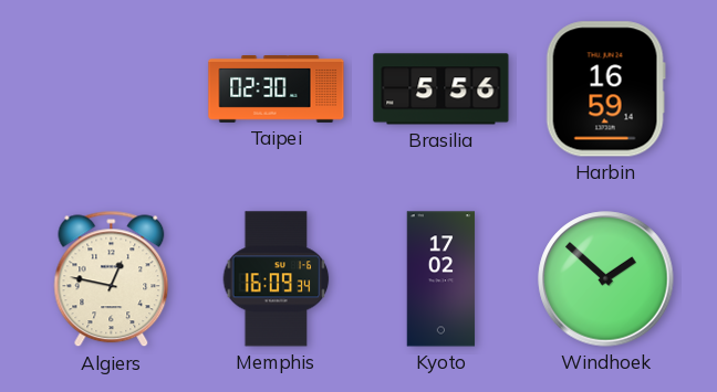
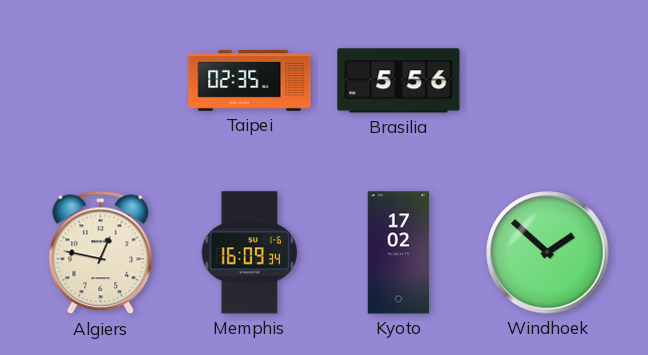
Taipei: 02:30 -> 02:35
Harbin: 16:59 -> none
